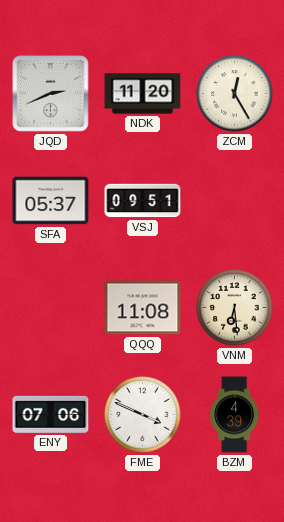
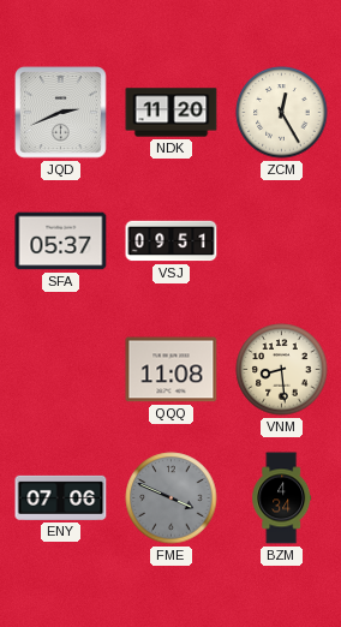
VNM: 6:29 -> 8:29
FME dial: white -> grey
BZM: 4:39 -> 4:34
